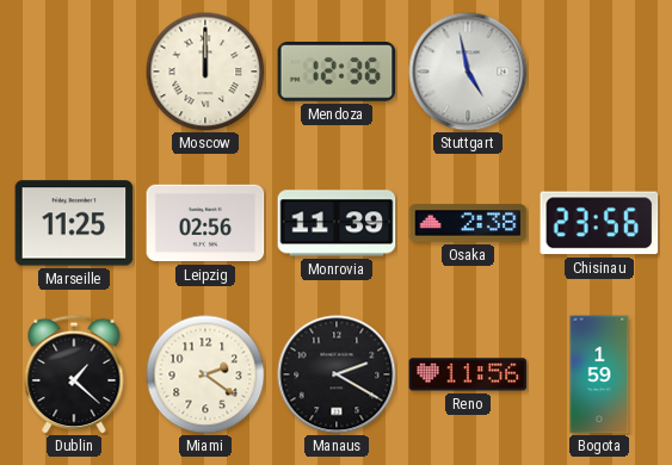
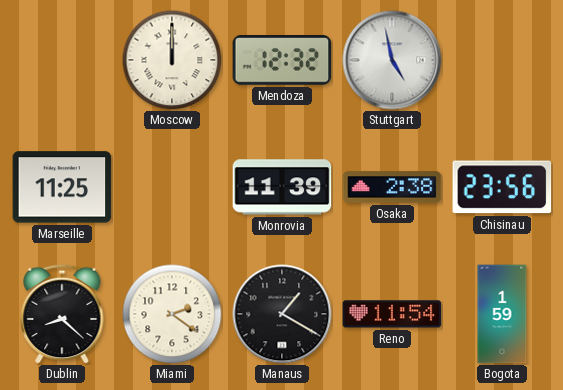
Mendoza: 12:36 -> 12:32
Leipzig: 02:56 -> none
Dublin: 1:22 -> 8:22
Manaus: 2:20 -> 1:20
Reno: 11:56 -> 11:54
